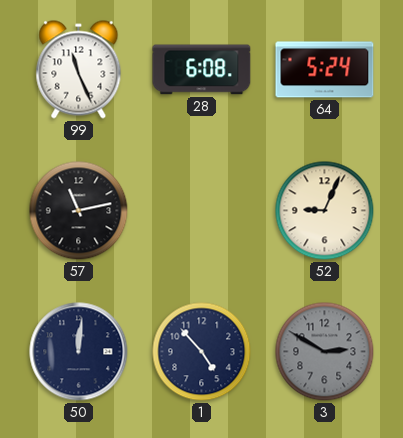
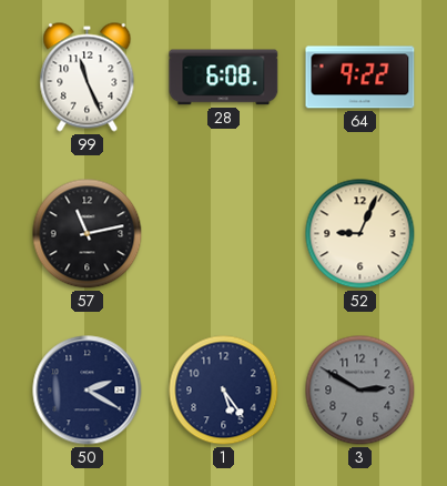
64: 5:24 -> 9:22
50: 12:01 -> 2:20
1: 4:53 -> 5:24
